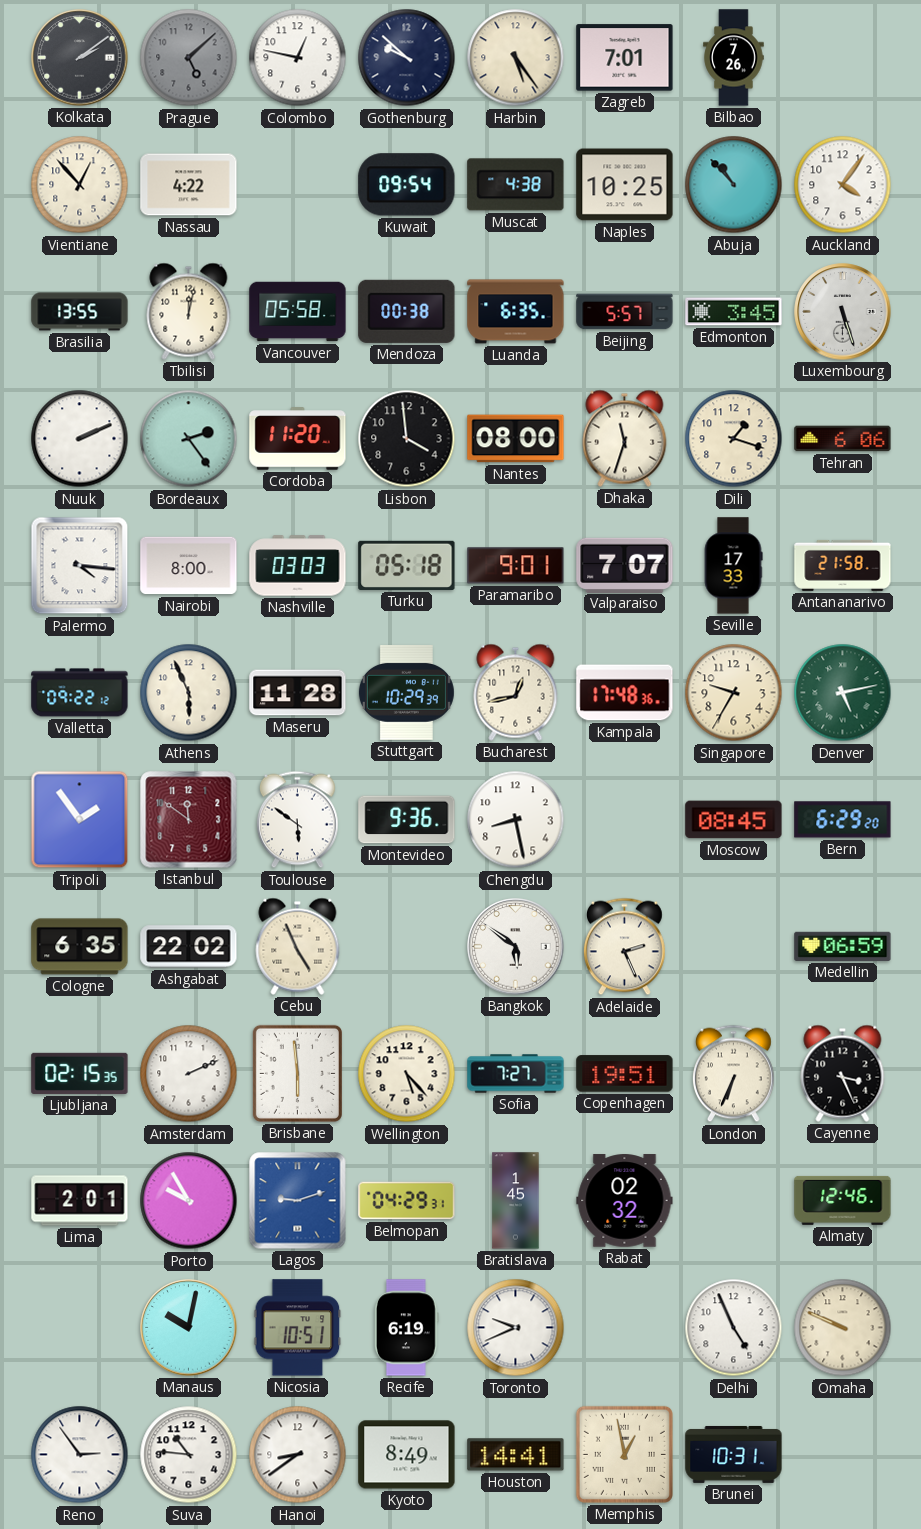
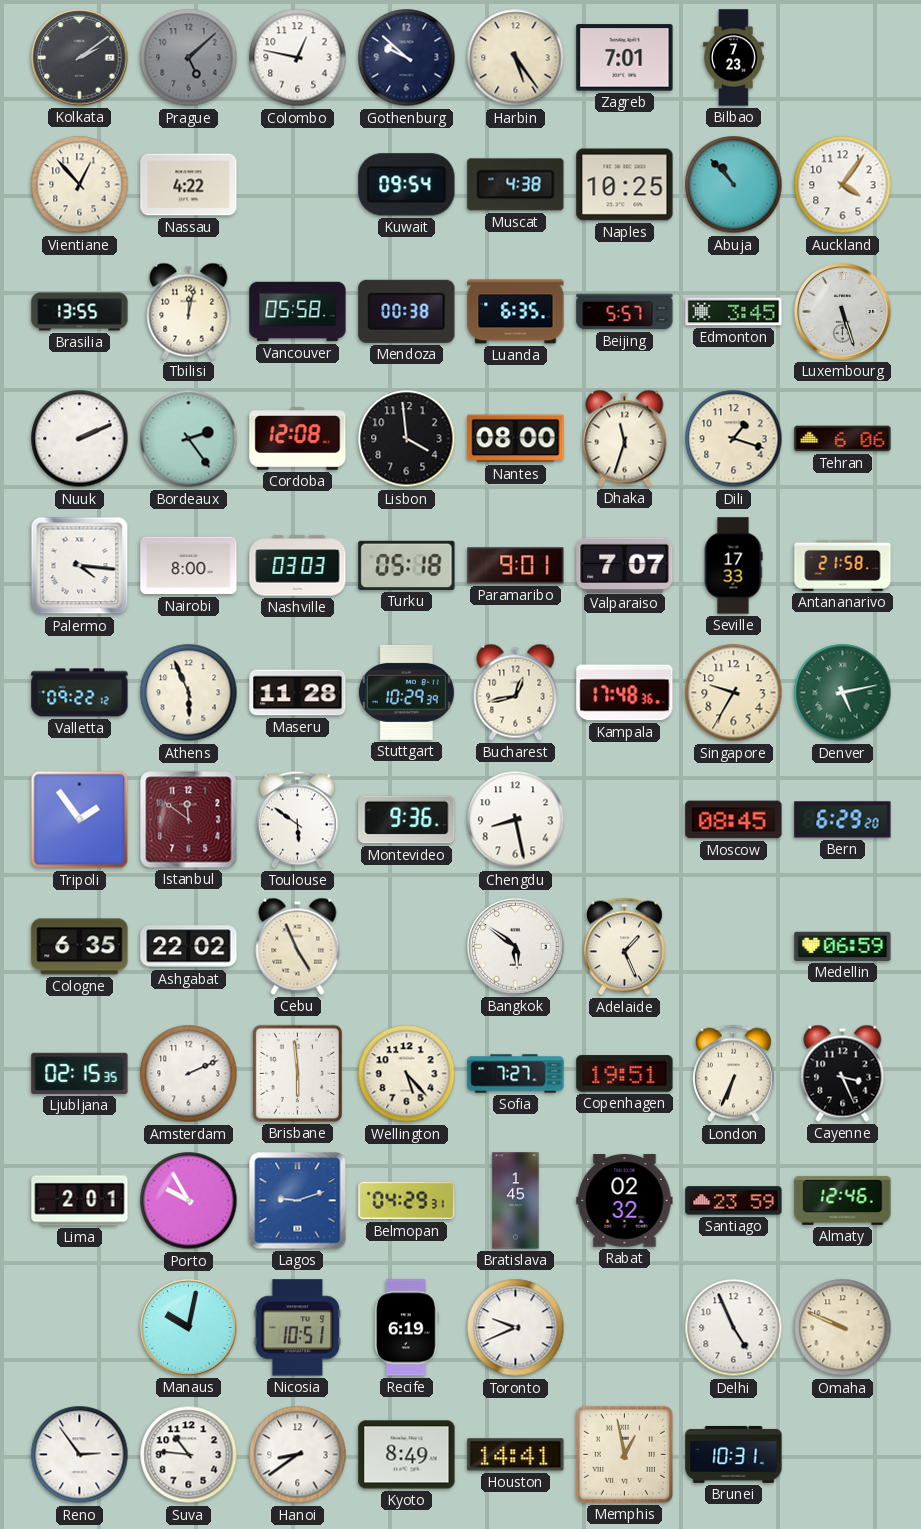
Bilbao: 7:26 -> 7:23
Cordoba: 11:20 -> 12:08
Adelaide: 2:26 -> 1:26
Santiago: none -> 23:59
